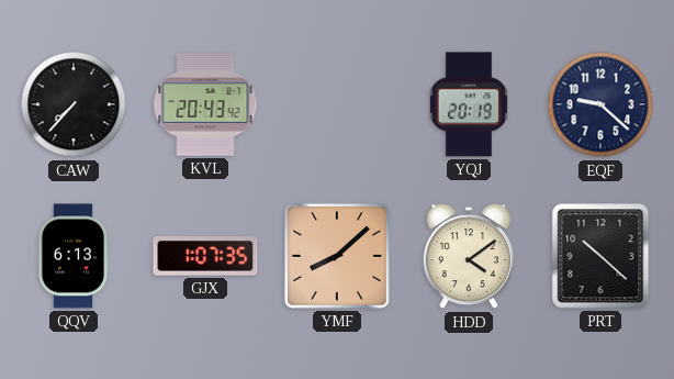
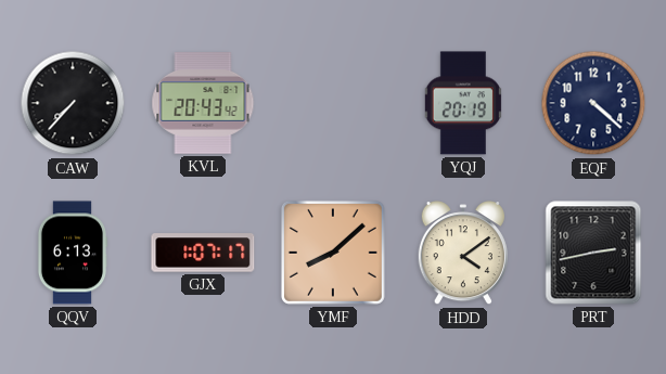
EQF: 9:22 -> 4:22
GJX: 1:07:35 -> 1:07:17
PRT: 10:22 -> 2:43
